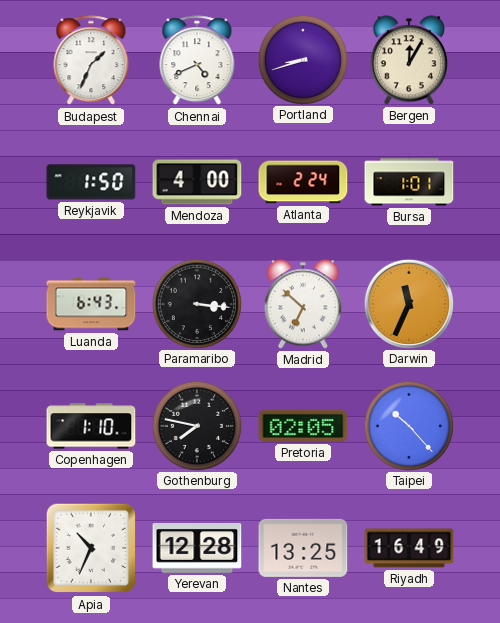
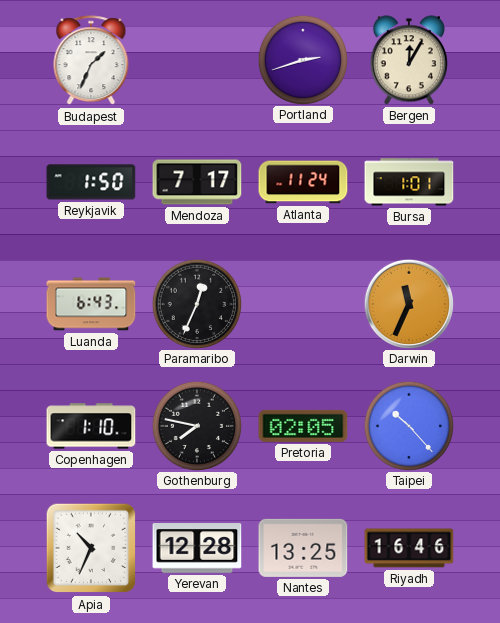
Chennai: 4:41 -> none
Portland: 8:42 -> 2:42
Mendoza: 4:00 -> 7:17
Atlanta: 2:24 -> 11:24
Paramaribo: 3:16 -> 12:34
Madrid: 6:52 -> none
Riyadh: 16:49 -> 16:46
